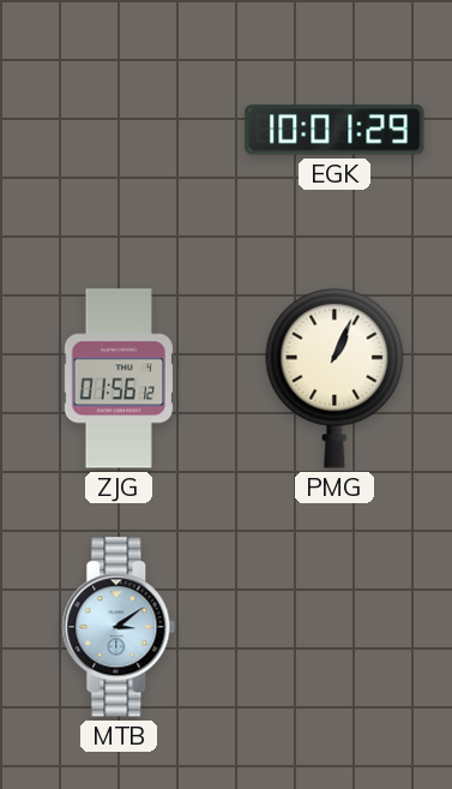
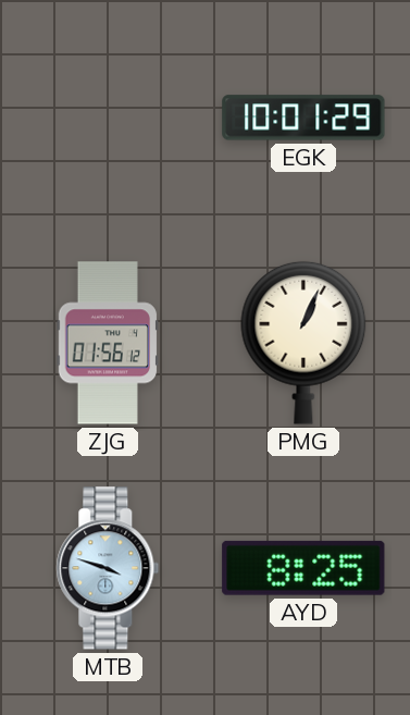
MTB: 3:09 -> 3:48
AYD: none -> 8:25
